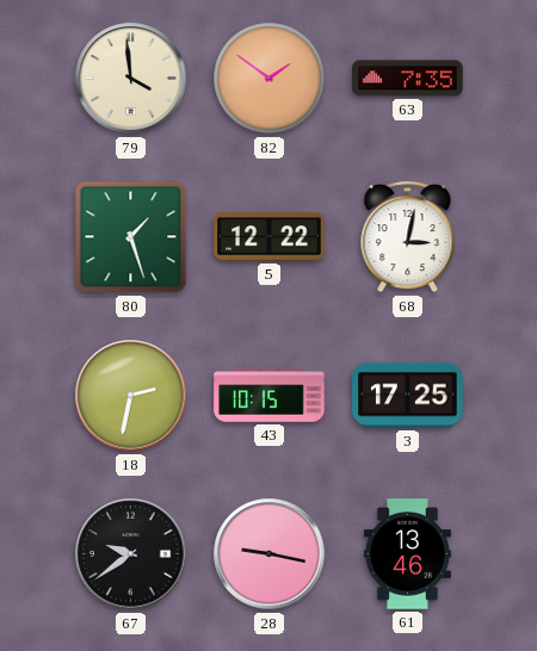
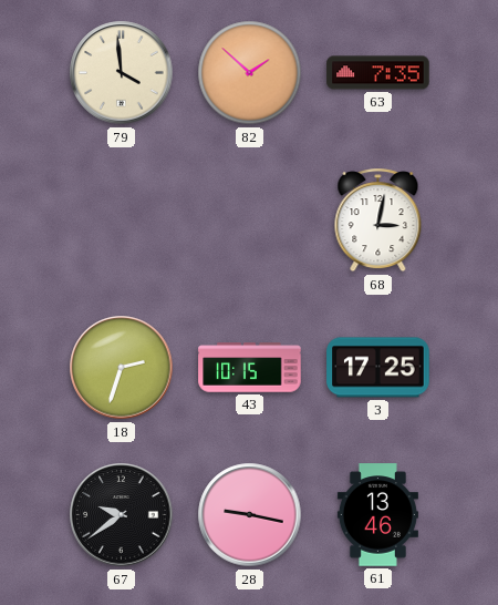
82: 1:51 -> 1:52
80: 1:27 -> none
5: 12:22 -> none
18: 2:32 -> 2:33
